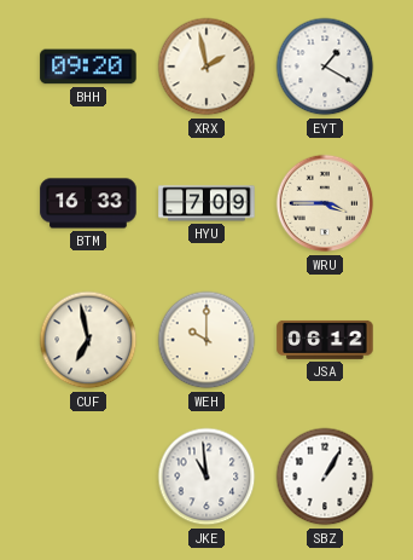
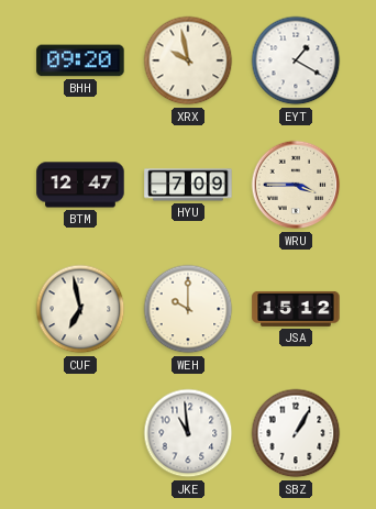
XRX: 1:58 -> 9:58
BTM: 16:33 -> 12:47
JSA: 06:12 -> 15:12
